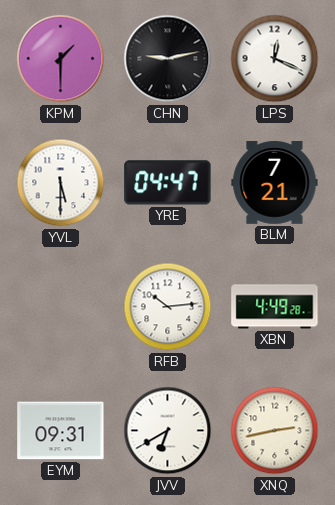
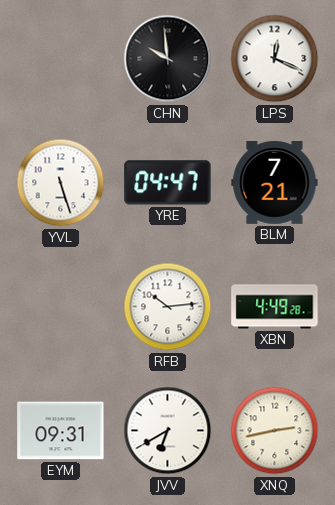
KPM: 1:30 -> none
CHN: 9:13 -> 9:59
YVL: 5:30 -> 5:27
